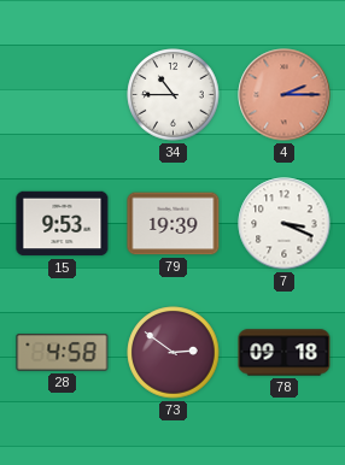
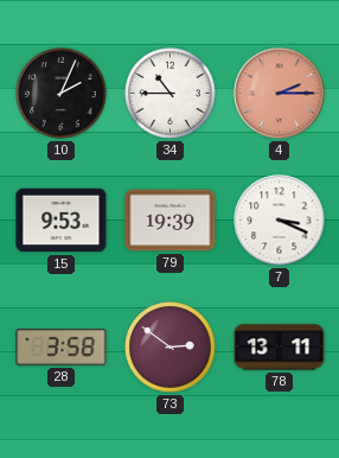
10: none -> 2:04
28: 4:58 -> 3:58
78: 09:18 -> 13:11
